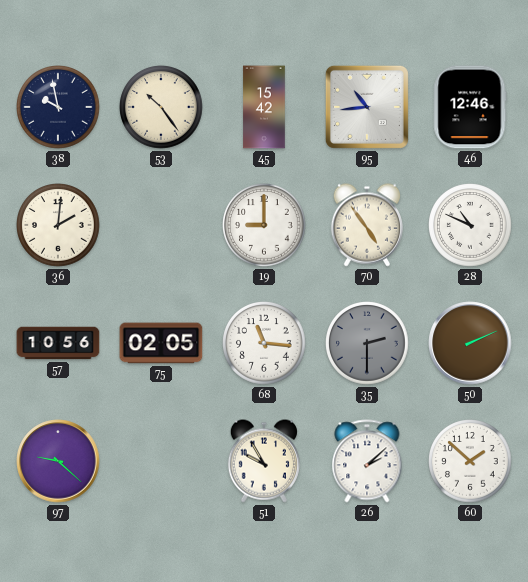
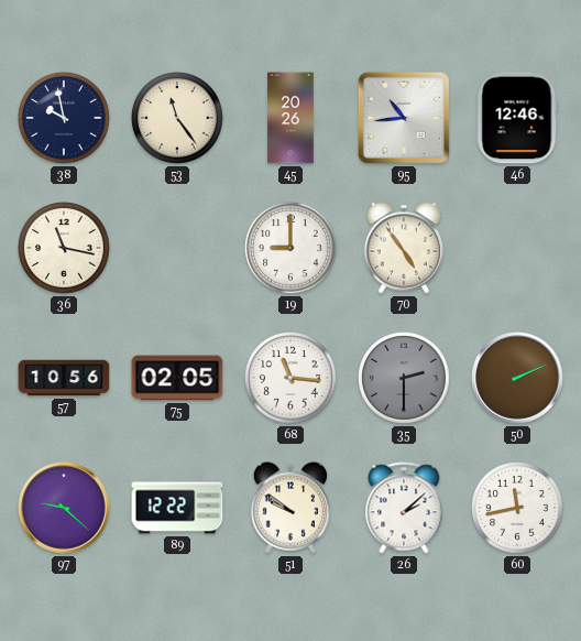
53: 10:24 -> 11:24
45: 15:42 -> 20:26
36: 2:01 -> 11:17
28: 10:49 -> none
89: none -> 12:22
51: 9:55 -> 9:51
60: 1:52 -> 11:43
